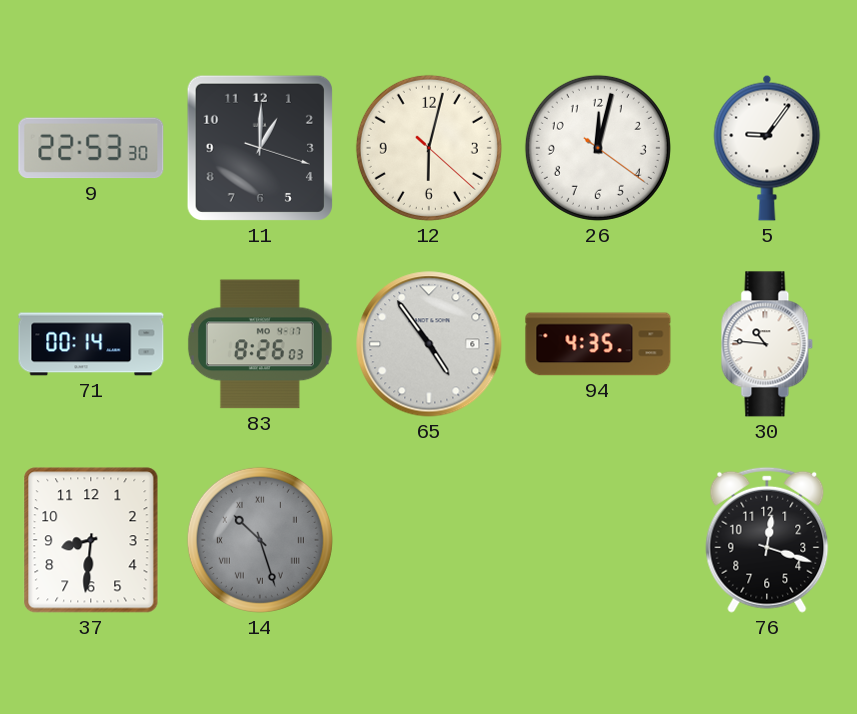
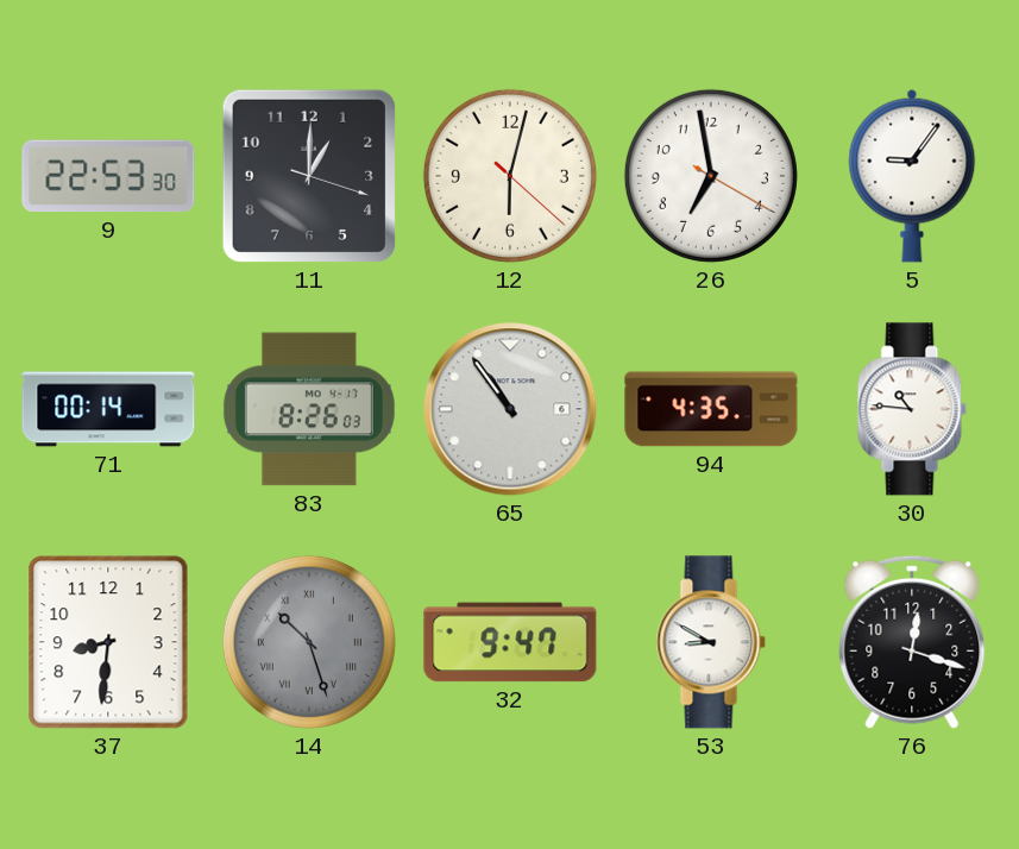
26: 12:02 -> 6:58
65: 4:54 -> 10:54
32: none -> 9:47
53: none -> 8:50
